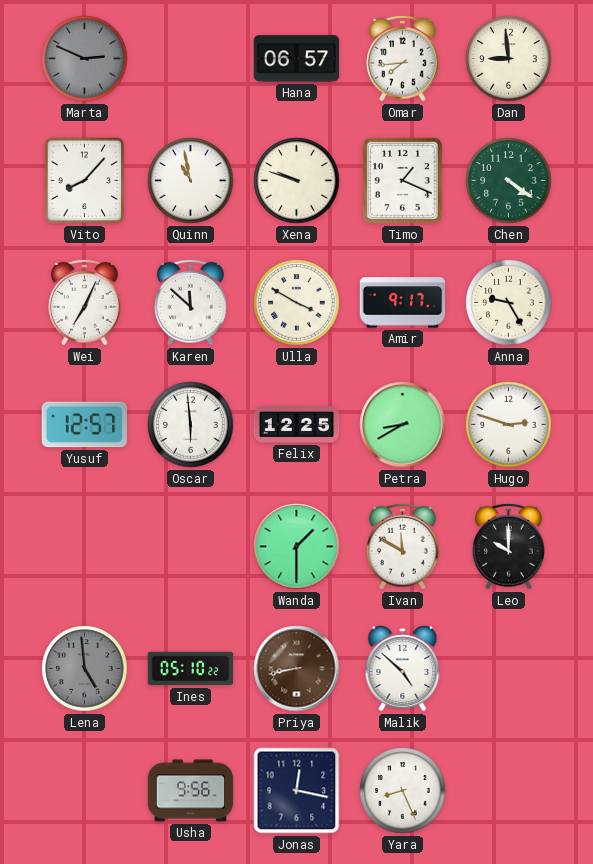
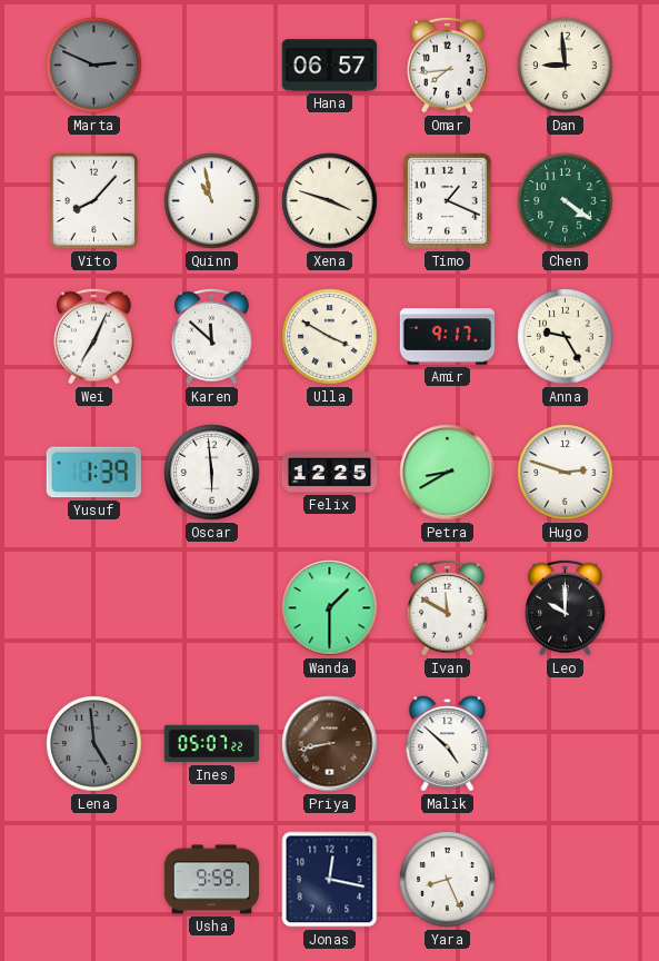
Xena: 9:48 -> 3:48
Yusuf: 12:57 -> 1:39
Ines: 05:10 -> 05:07
Usha: 9:56 -> 9:59
